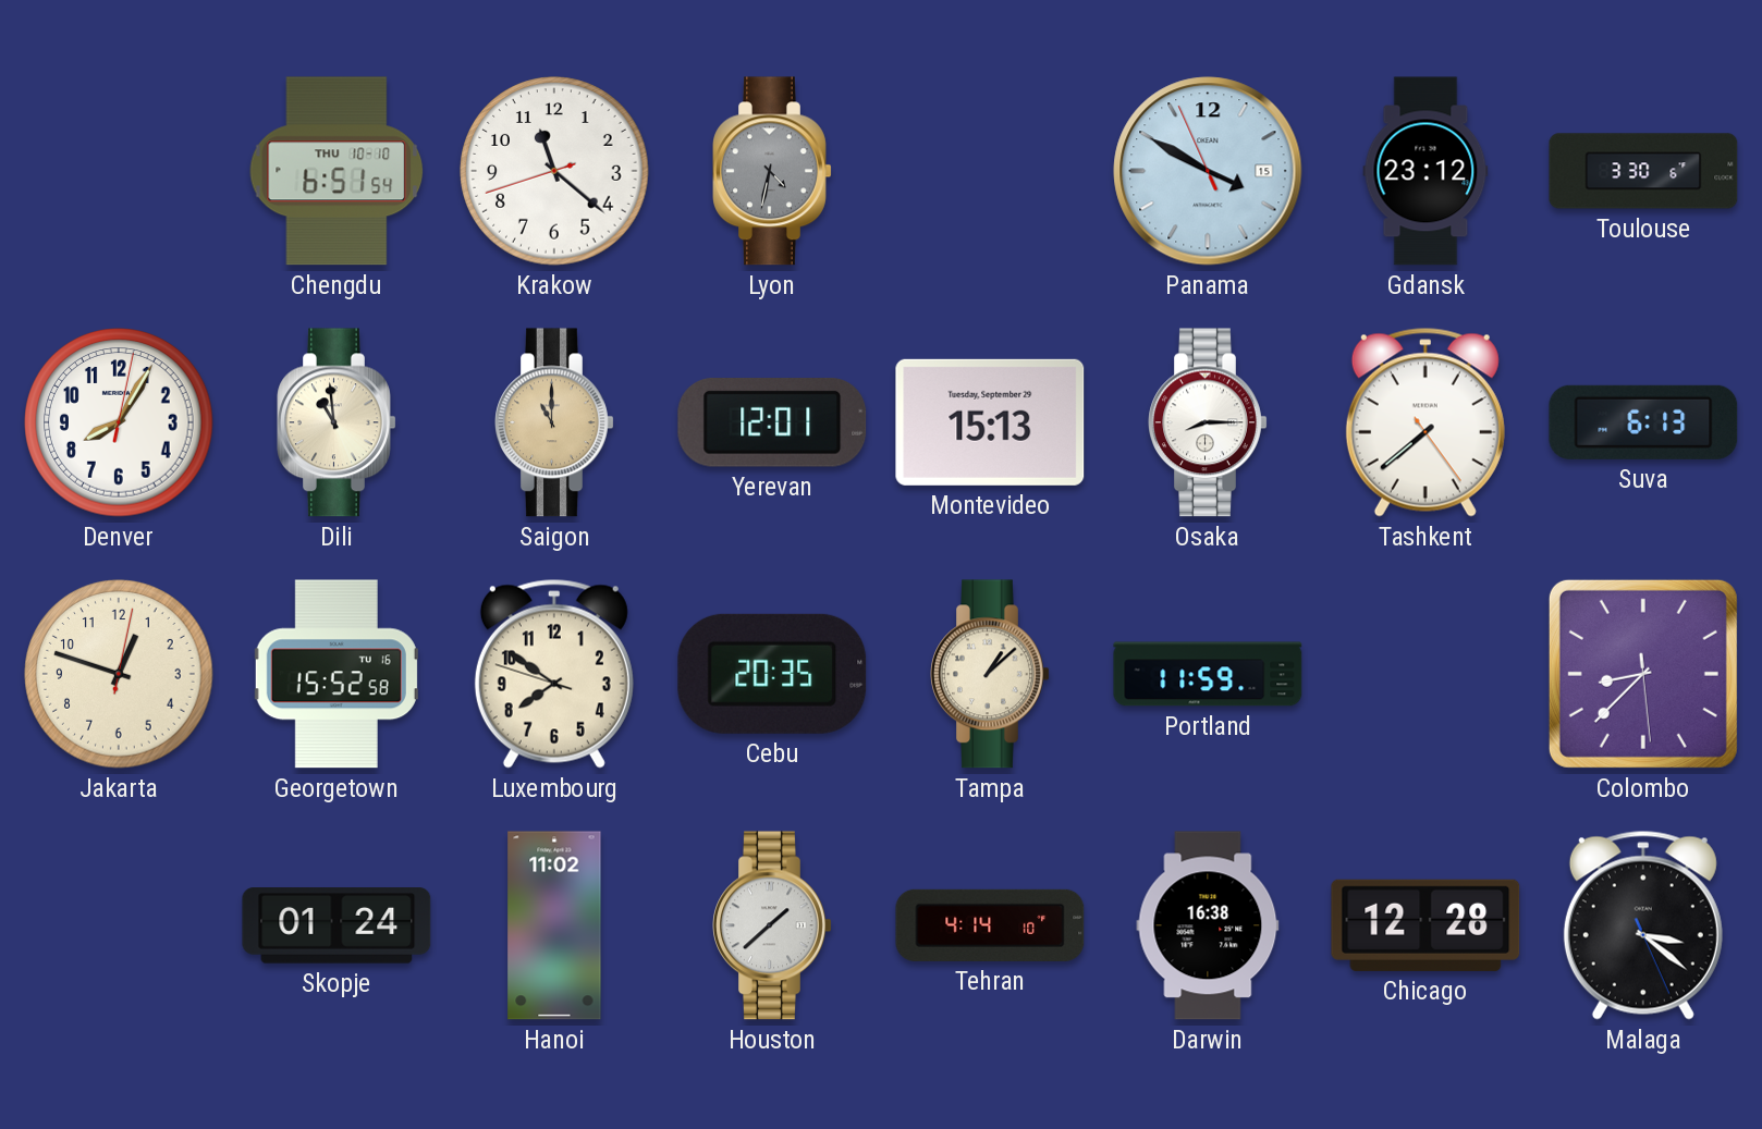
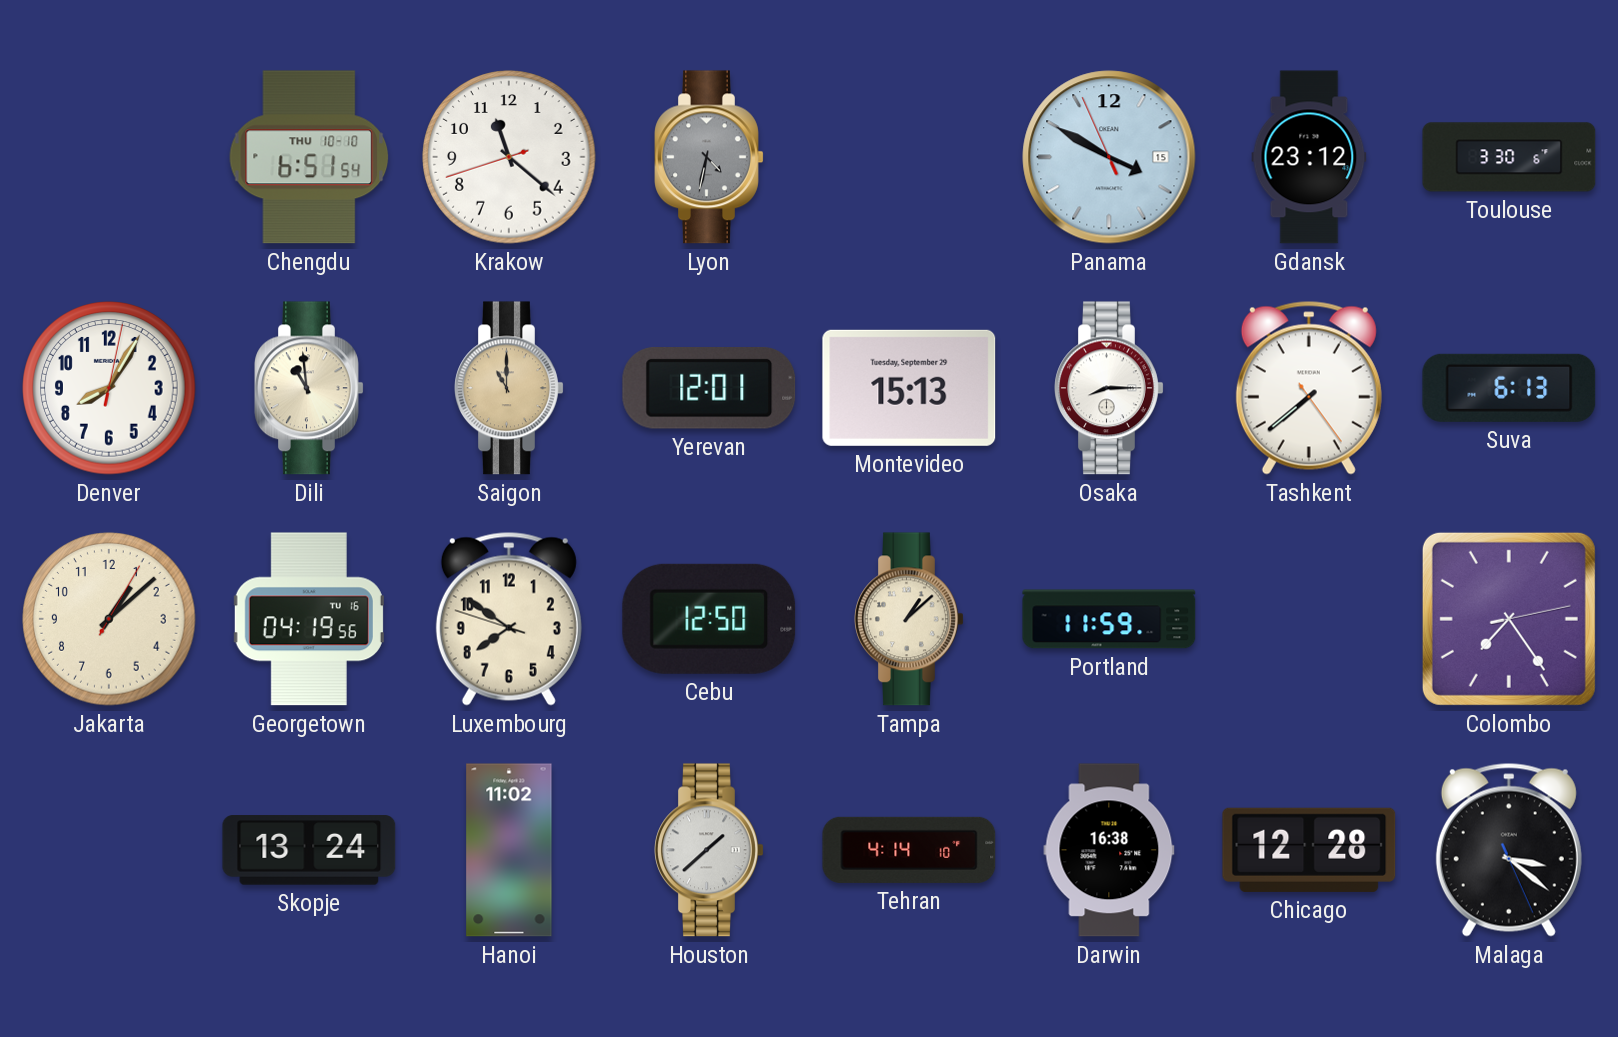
Jakarta: 12:48 -> 1:08
Georgetown: 15:52 -> 04:19
Cebu: 20:35 -> 12:50
Colombo: 8:37 -> 7:24
Skopje: 01:24 -> 13:24
